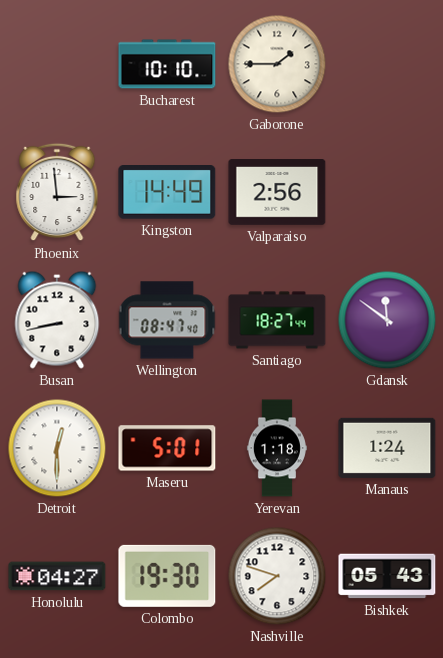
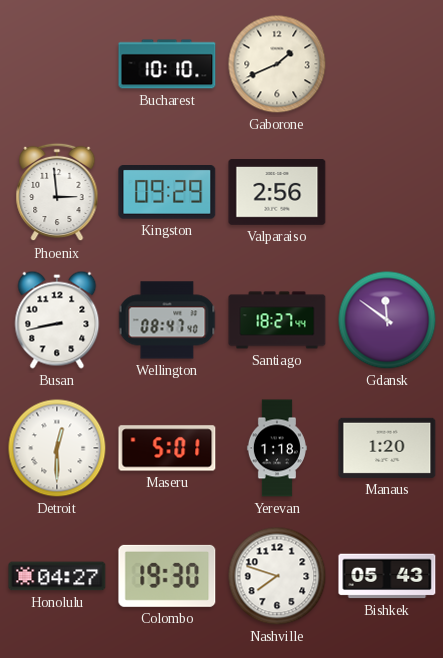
Gaborone: 1:45 -> 1:41
Kingston: 14:49 -> 09:29
Manaus: 1:24 -> 1:20
